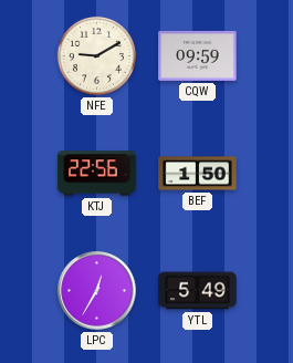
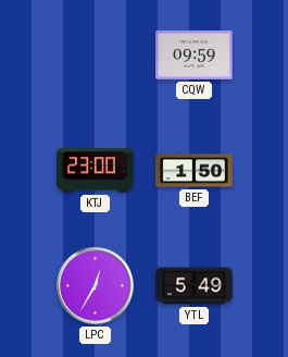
NFE: 9:10 -> none
KTJ: 22:56 -> 23:00
